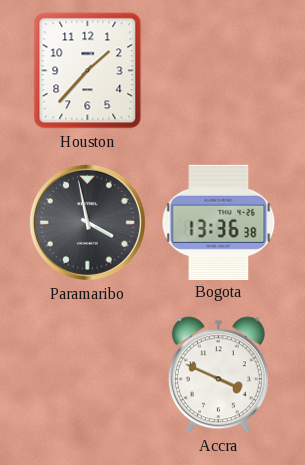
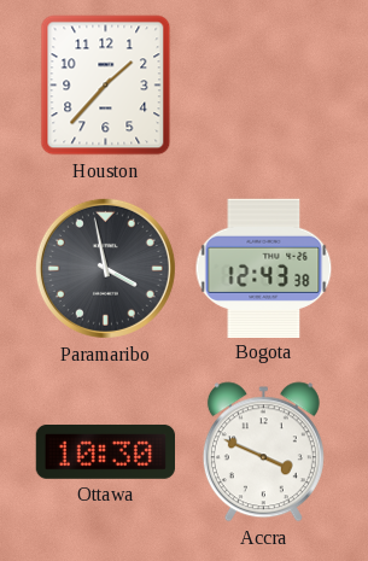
Bogota: 13:36 -> 12:43
Ottawa: none -> 10:30
